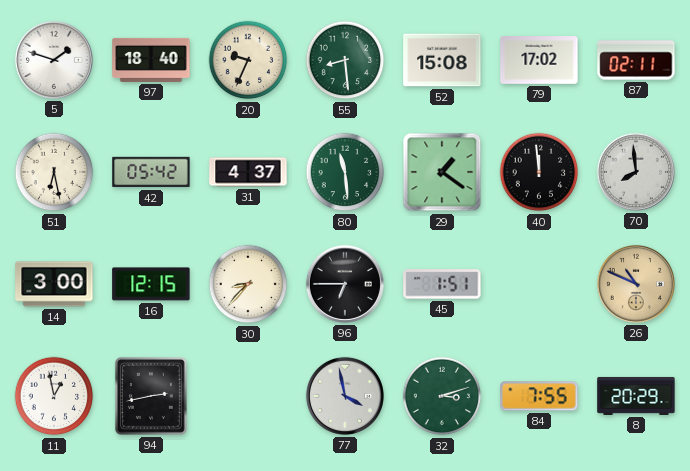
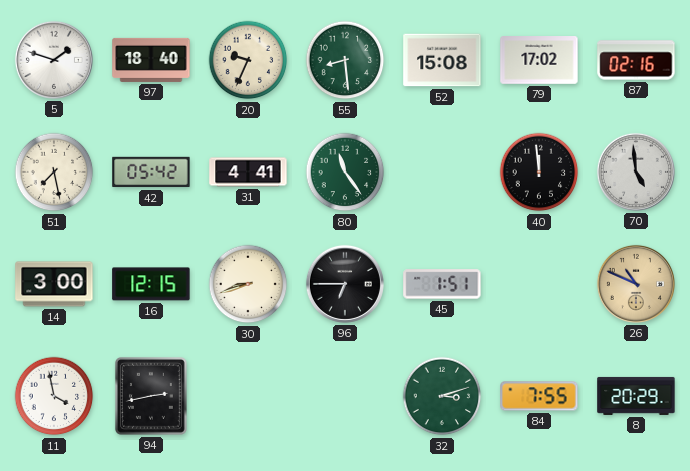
87: 02:11 -> 02:16
51: 6:28 -> 7:28
31: 4:37 -> 4:41
80: 11:29 -> 11:24
29: 1:21 -> none
70: 7:59 -> 4:59
30: 8:37 -> 8:42
11: 12:58 -> 3:58
77: 3:58 -> none
